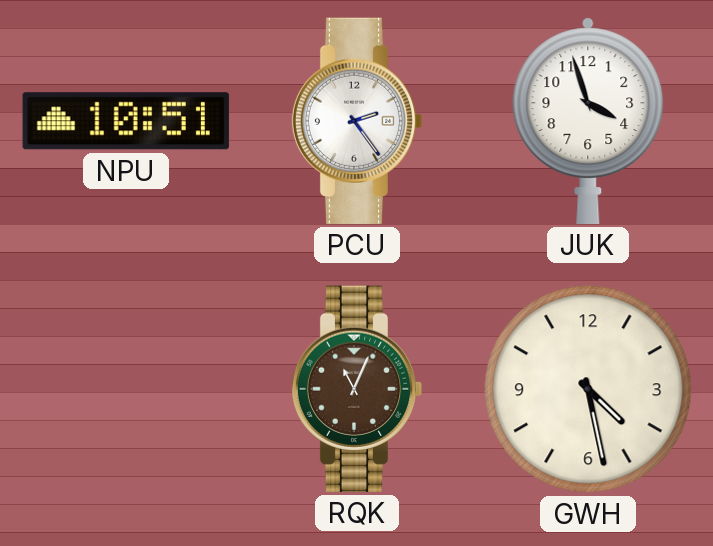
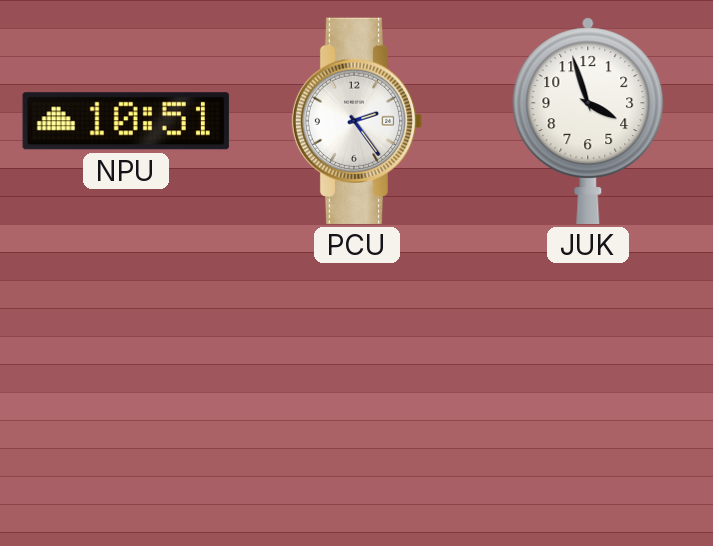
RQK: 11:04 -> none
GWH: 4:28 -> none
